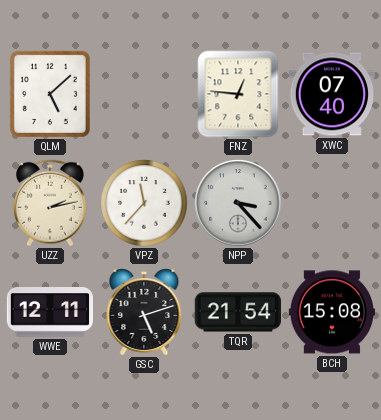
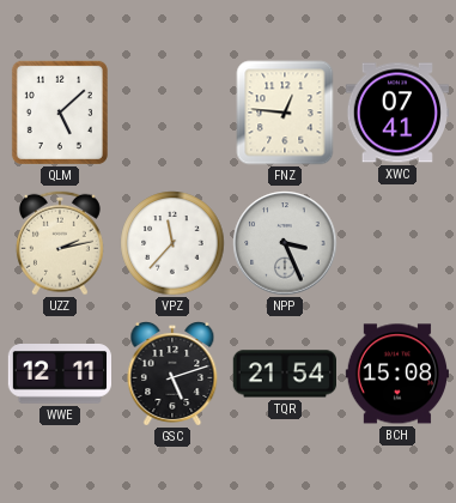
XWC: 07:40 -> 07:41
NPP: 3:23 -> 3:26
